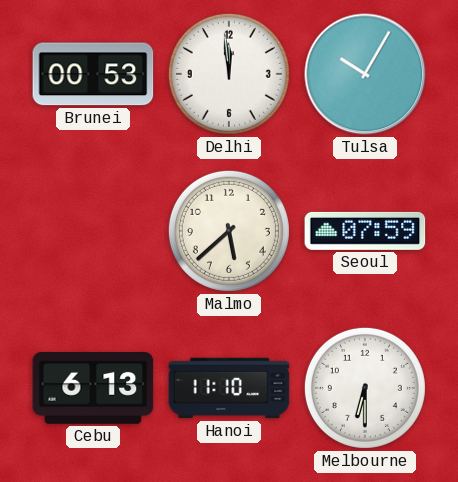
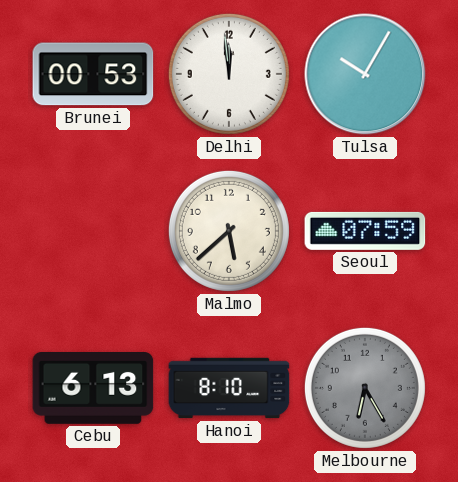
Hanoi: 11:10 -> 8:10
Melbourne: 6:30 -> 6:25
Melbourne dial: white -> grey
